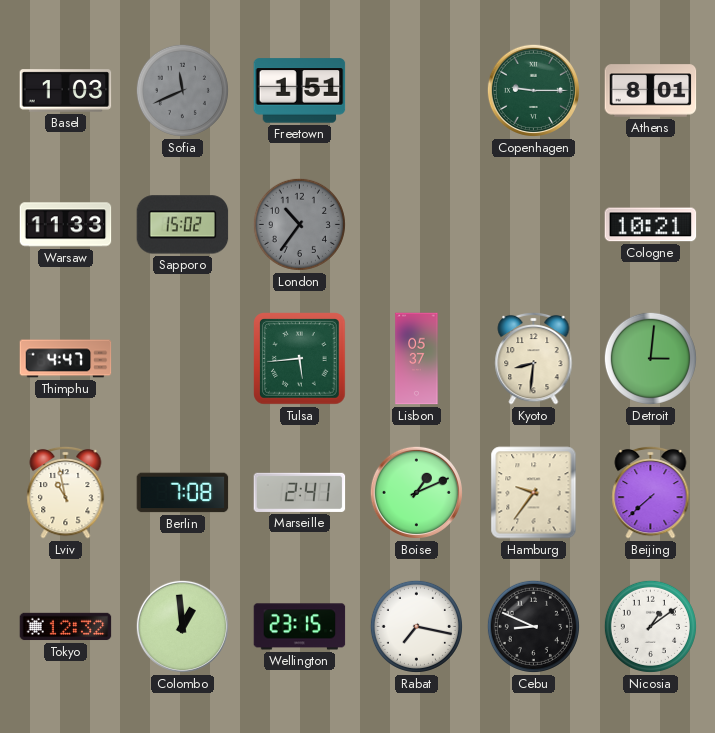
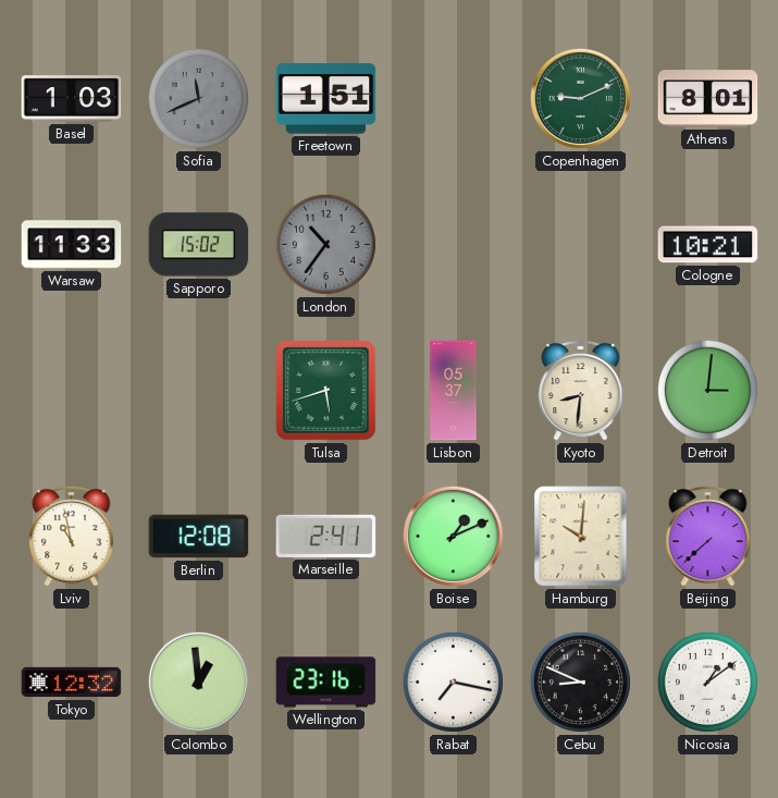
Copenhagen: 9:15 -> 9:11
Thimphu: 4:47 -> none
Tulsa: 5:44 -> 5:42
Berlin: 7:08 -> 12:08
Hamburg: 9:36 -> 10:01
Wellington: 23:15 -> 23:16
